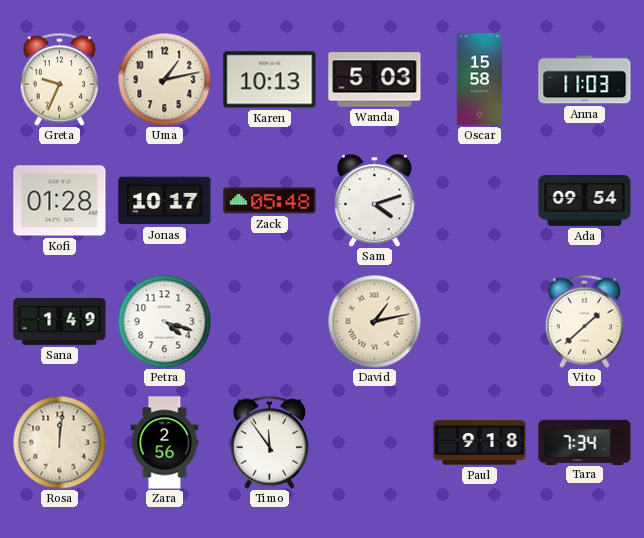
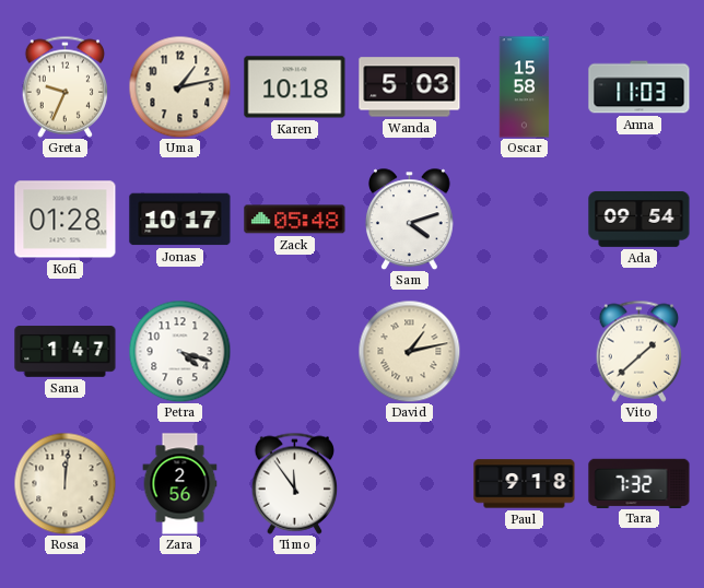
Karen: 10:13 -> 10:18
Sana: 1:49 -> 1:47
Tara: 7:34 -> 7:32
